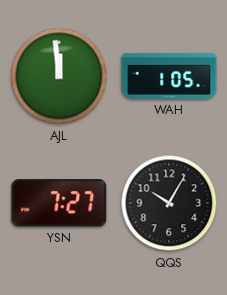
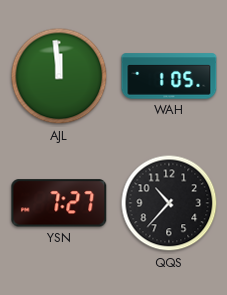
QQS: 10:05 -> 10:37
